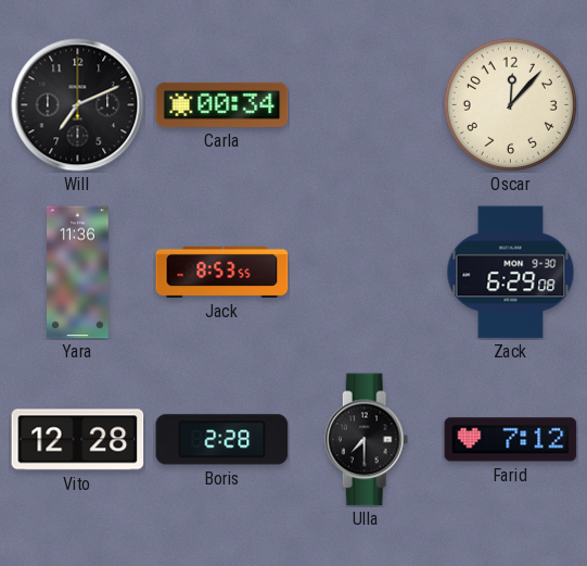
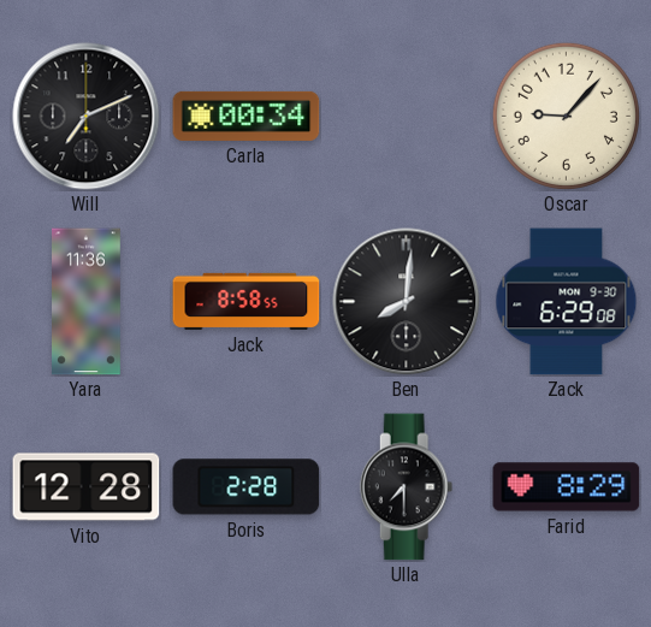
Oscar: 12:07 -> 9:07
Jack: 8:53 -> 8:58
Ben: none -> 8:01
Farid: 7:12 -> 8:29
